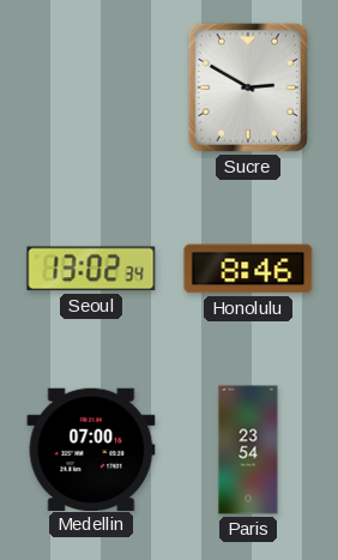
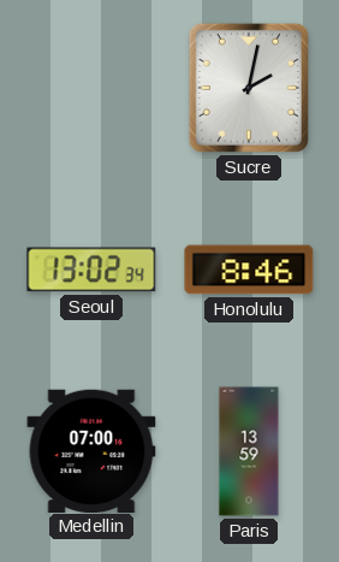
Sucre: 2:50 -> 2:02
Paris: 23:54 -> 13:59
